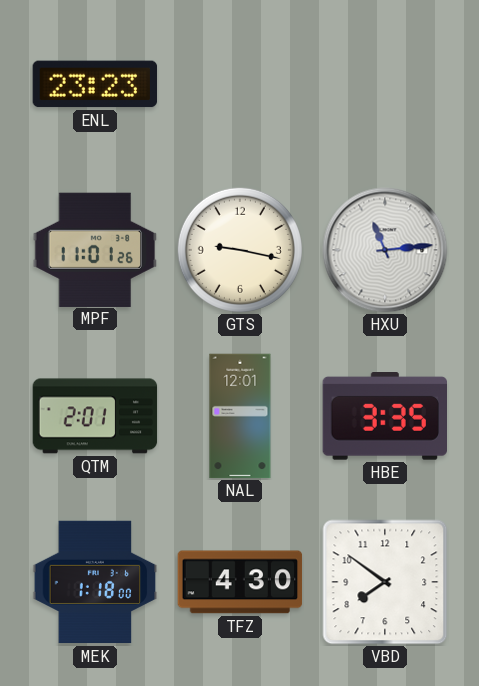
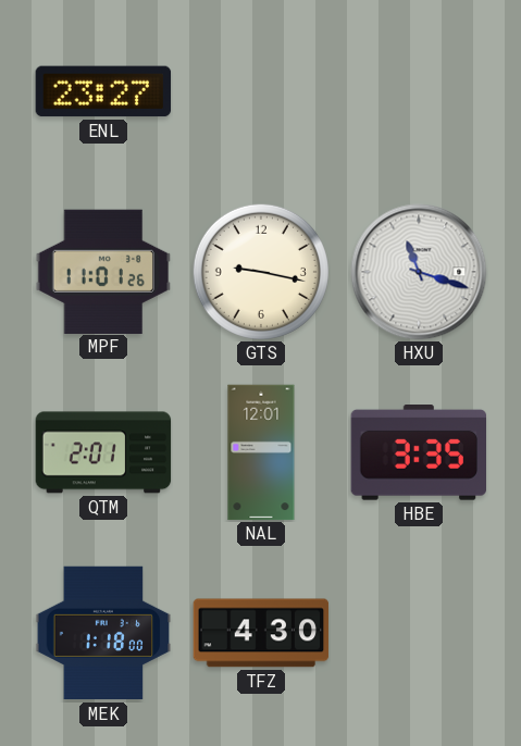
ENL: 23:23 -> 23:27
HXU: 11:14 -> 11:18
VBD: 7:51 -> none
